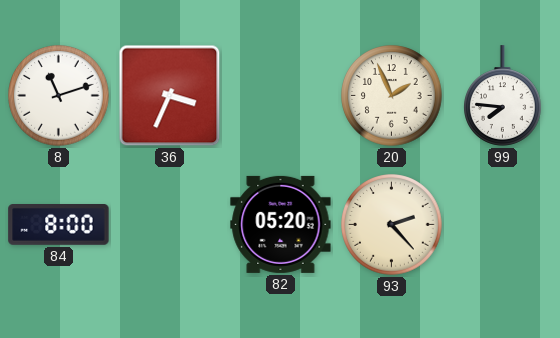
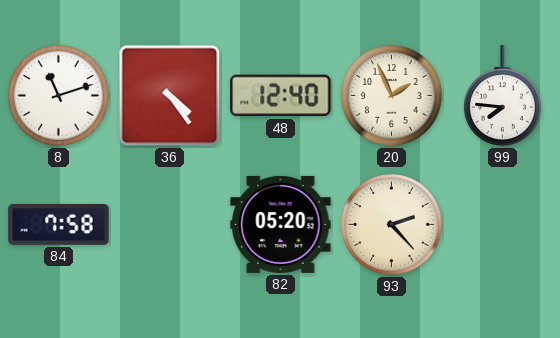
36: 3:34 -> 4:24
48: none -> 12:40
84: 8:00 -> 7:58
